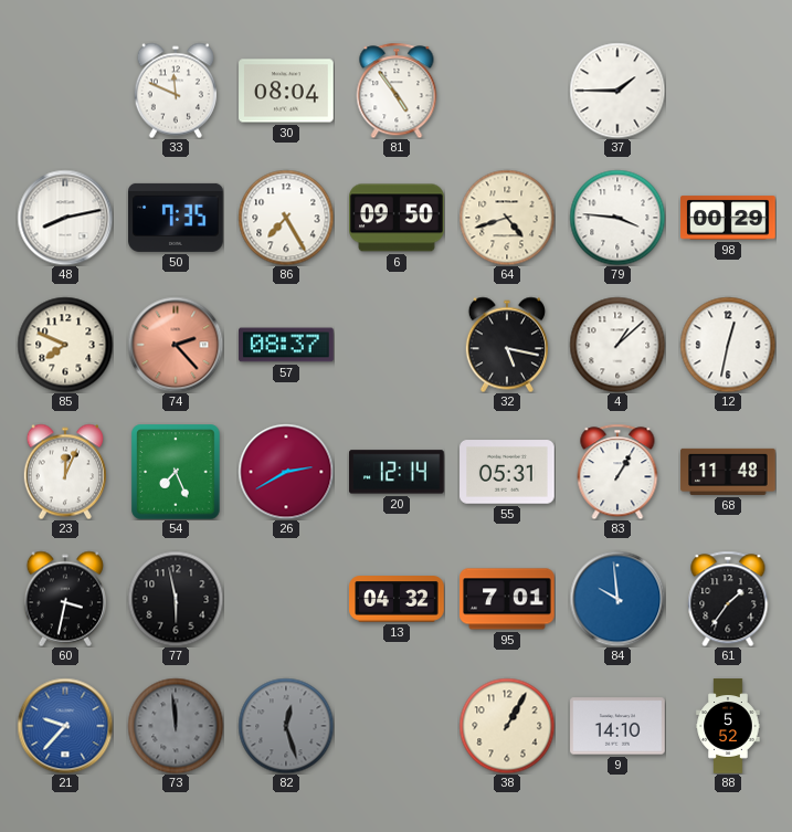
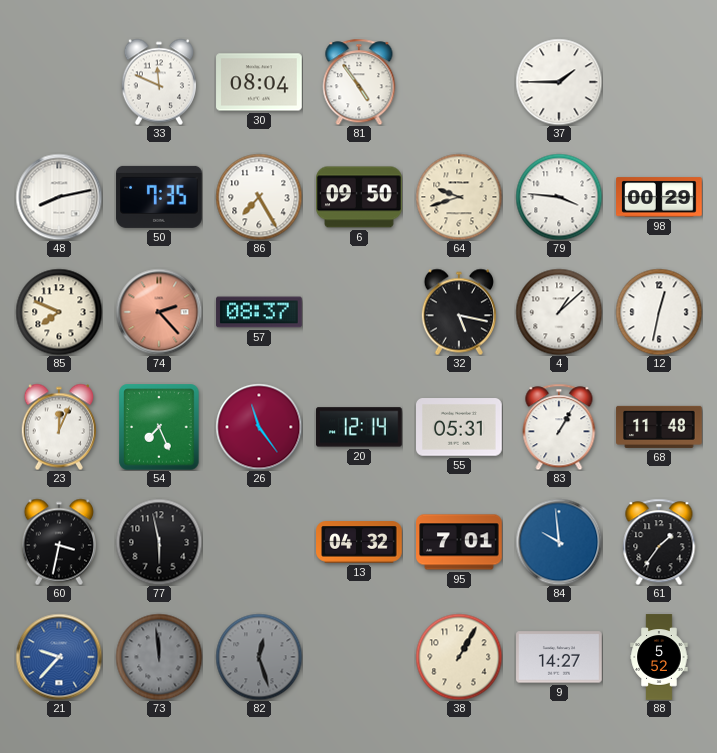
64: 4:42 -> 9:42
26: 2:40 -> 11:24
9: 14:10 -> 14:27
